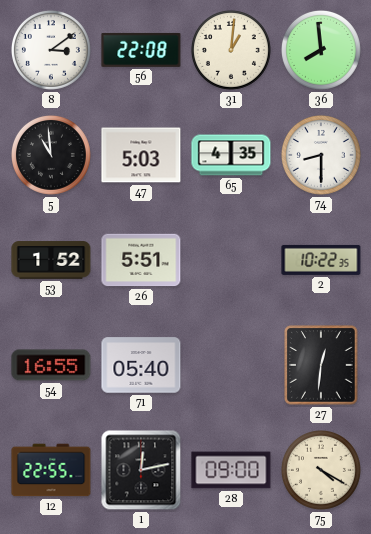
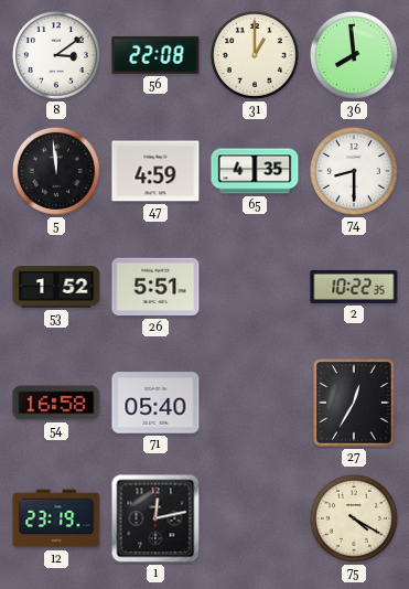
31: 1:01 -> 1:00
5: 10:59 -> 11:59
47: 5:03 -> 4:59
54: 16:55 -> 16:58
27: 12:31 -> 12:35
12: 22:55 -> 23:19
28: 09:00 -> none
